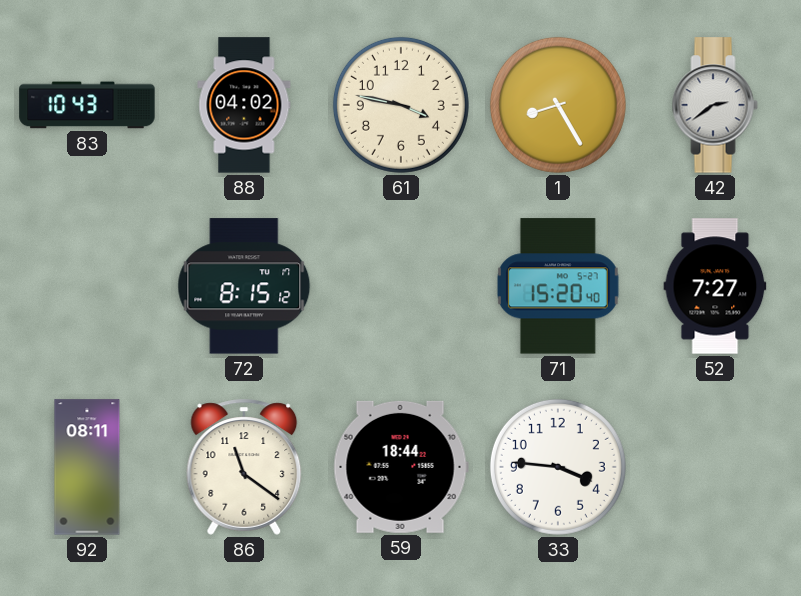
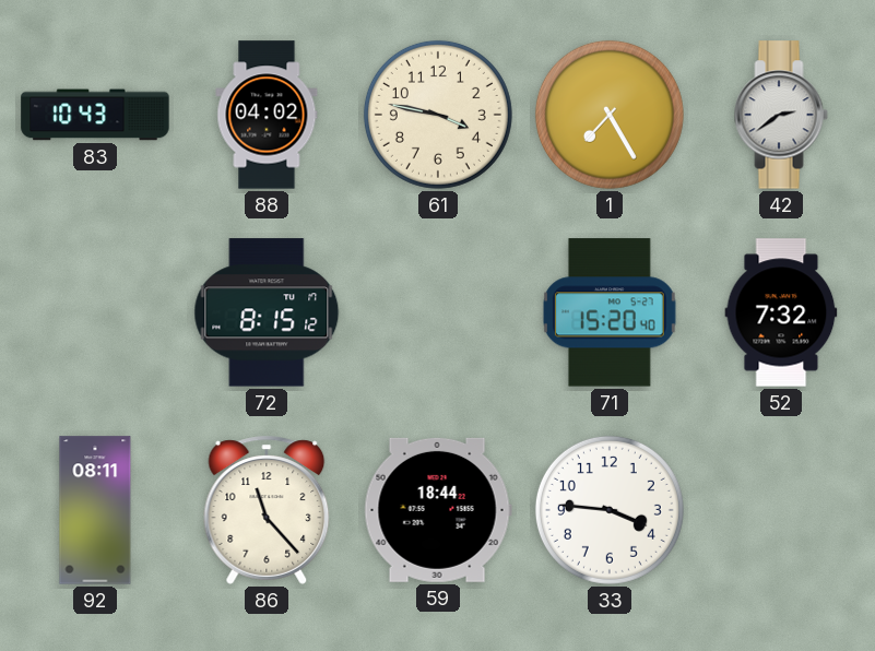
1: 8:25 -> 7:25
52: 7:27 -> 7:32
86: 11:21 -> 11:23
